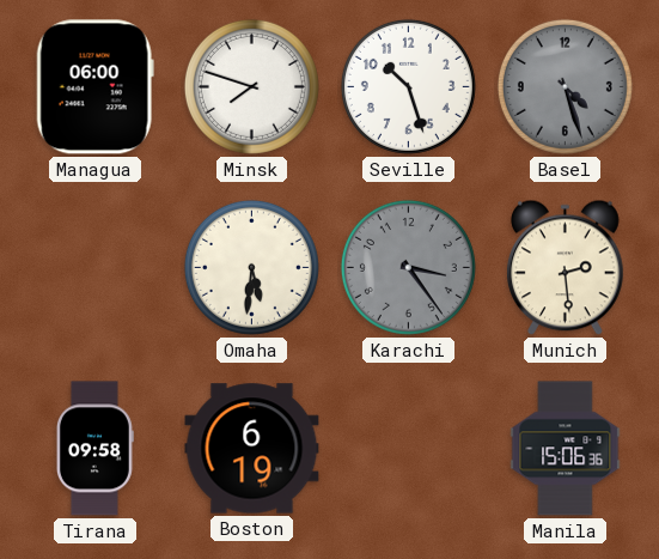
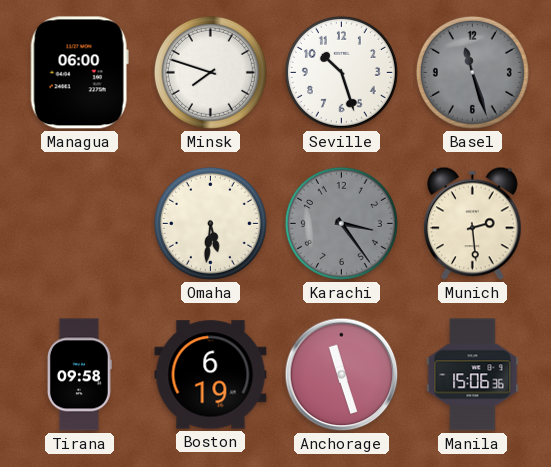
Basel: 4:27 -> 11:27
Anchorage: none -> 11:27
